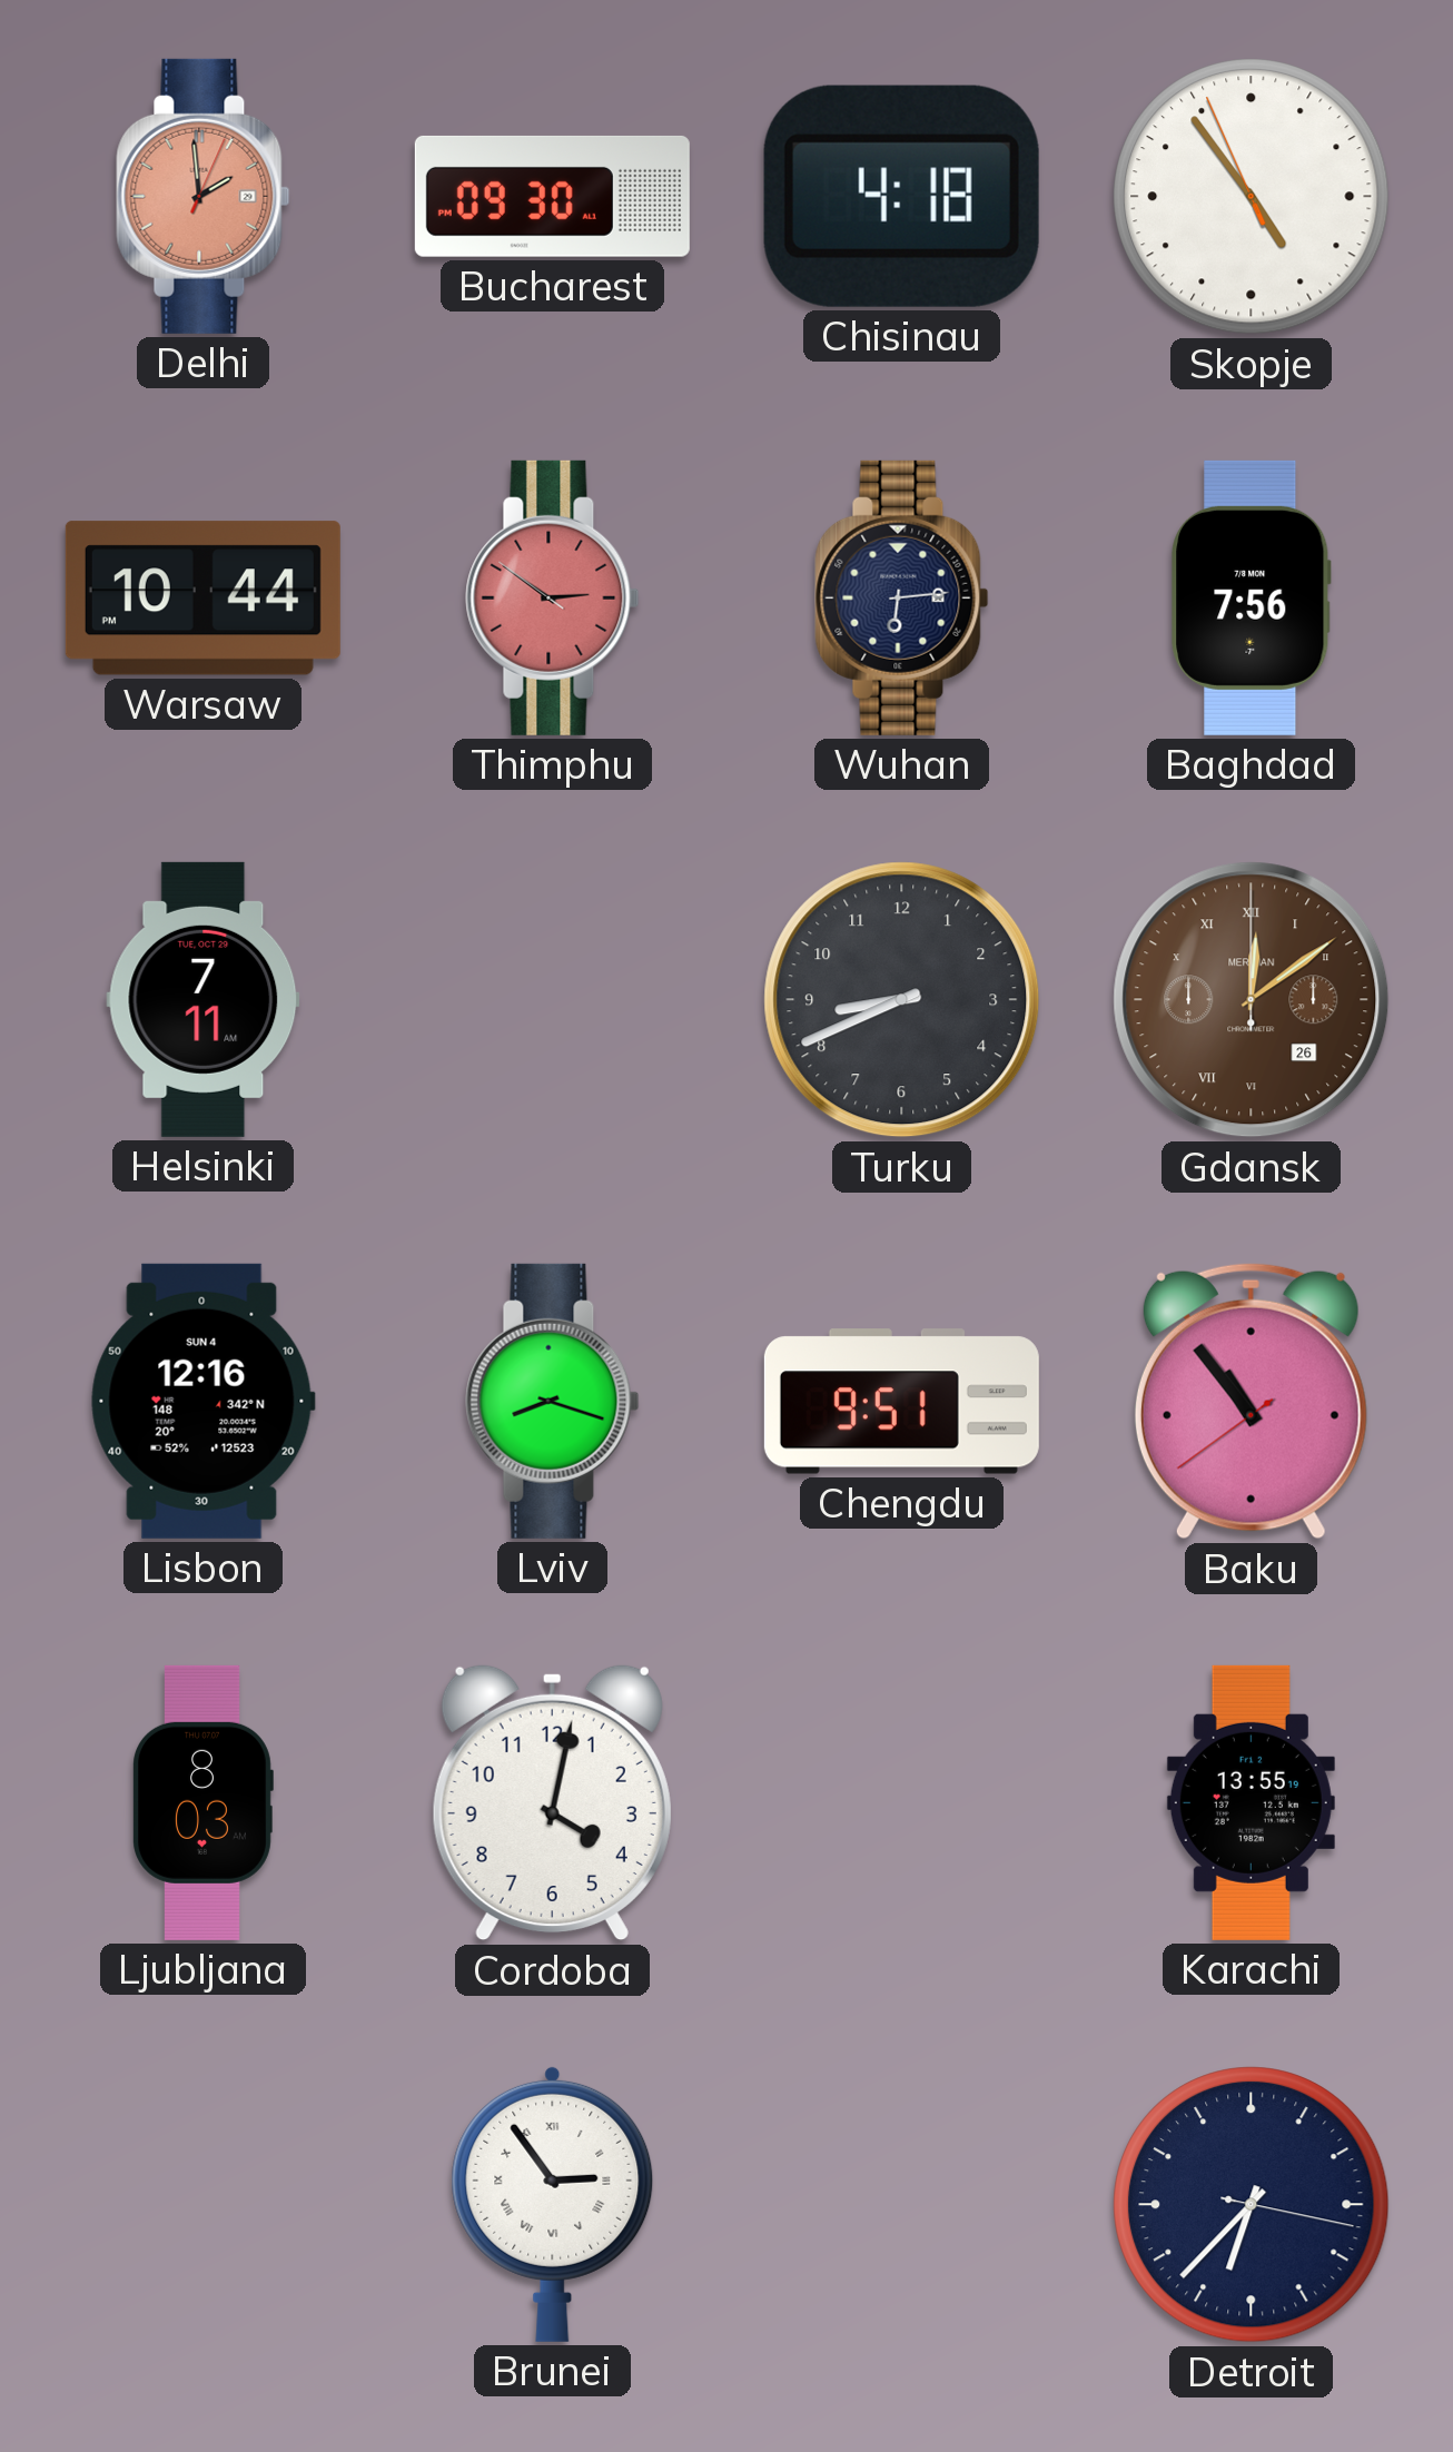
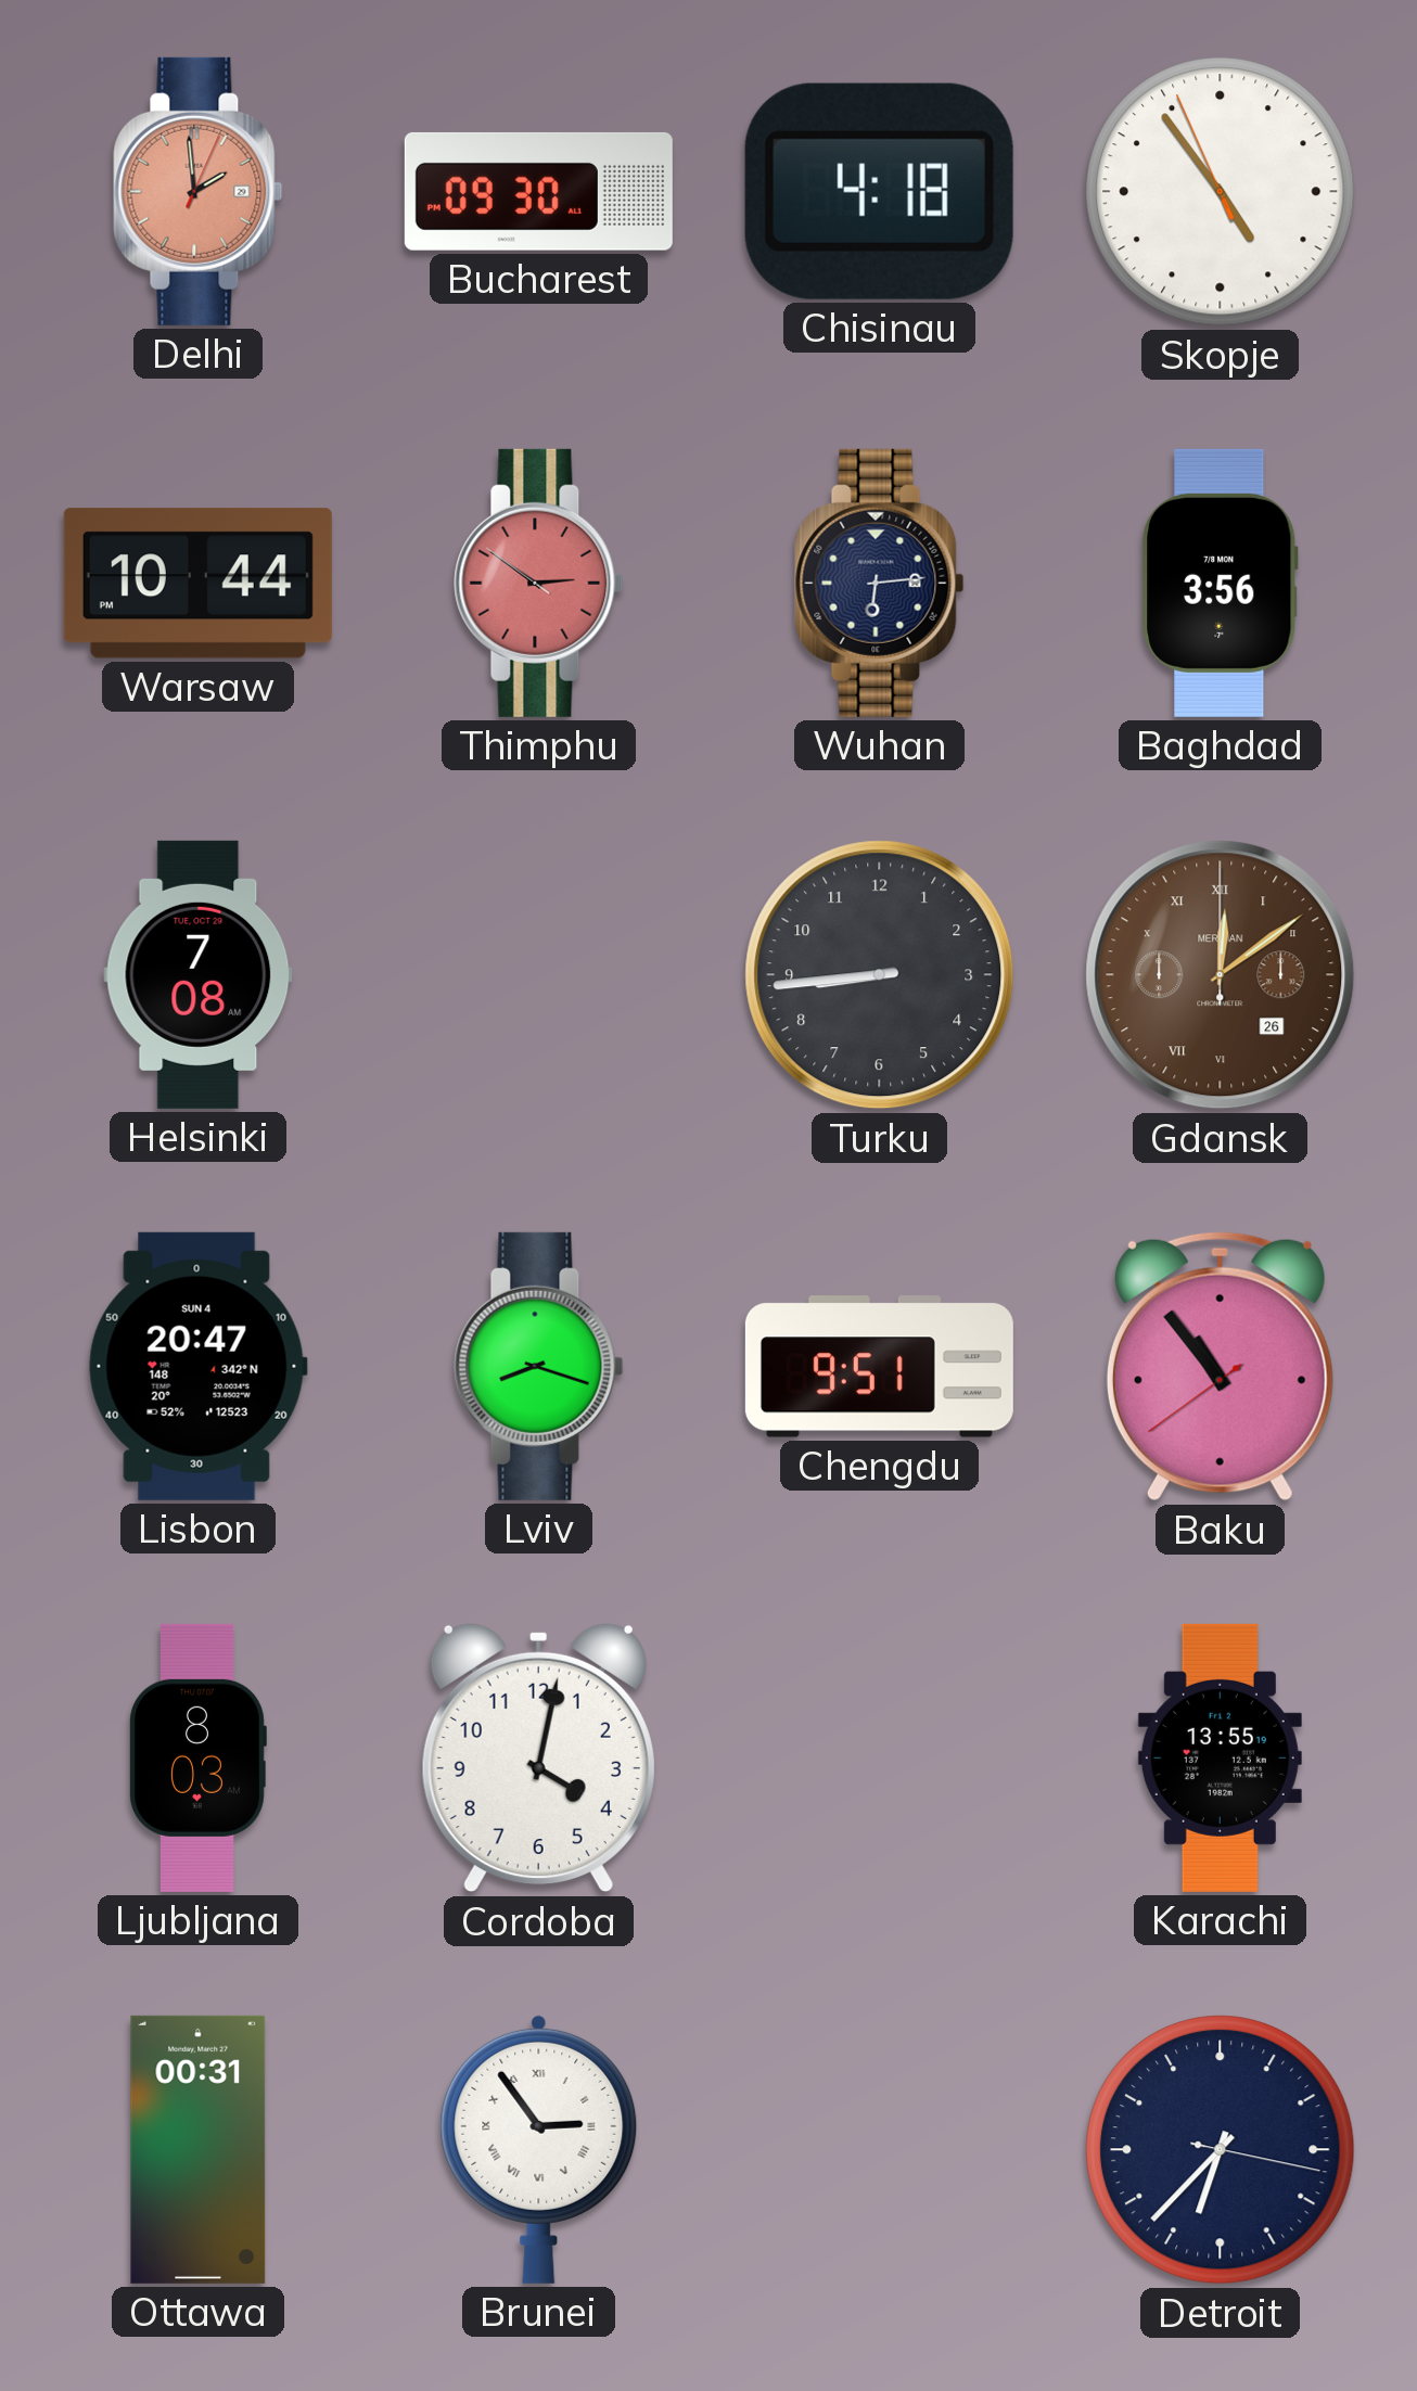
Baghdad: 7:56 -> 3:56
Helsinki: 7:11 -> 7:08
Turku: 8:41 -> 8:44
Lisbon: 12:16 -> 20:47
Ottawa: none -> 00:31
